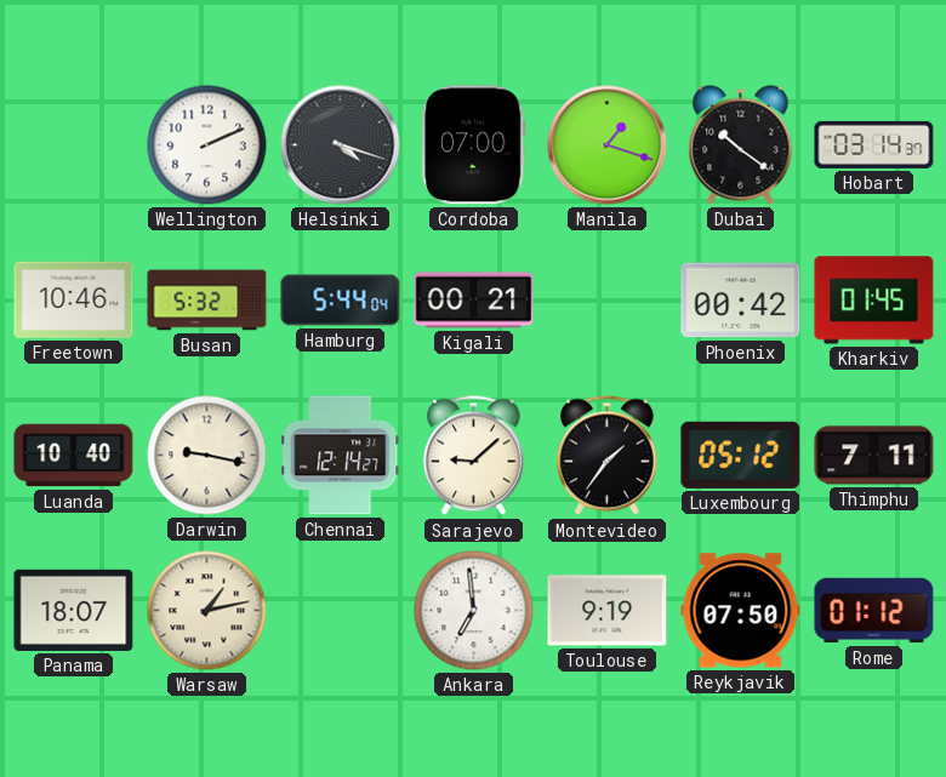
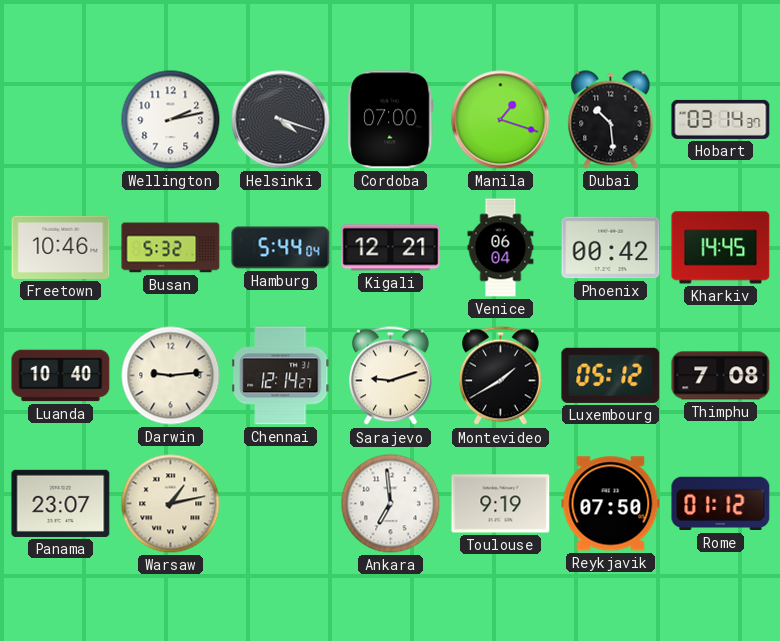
Wellington: 2:11 -> 2:13
Dubai: 10:21 -> 10:29
Kigali: 00:21 -> 12:21
Venice: none -> 06:04
Kharkiv: 01:45 -> 14:45
Darwin: 9:17 -> 9:14
Sarajevo: 9:08 -> 9:12
Montevideo: 1:36 -> 1:40
Thimphu: 7:11 -> 7:08
Panama: 18:07 -> 23:07
